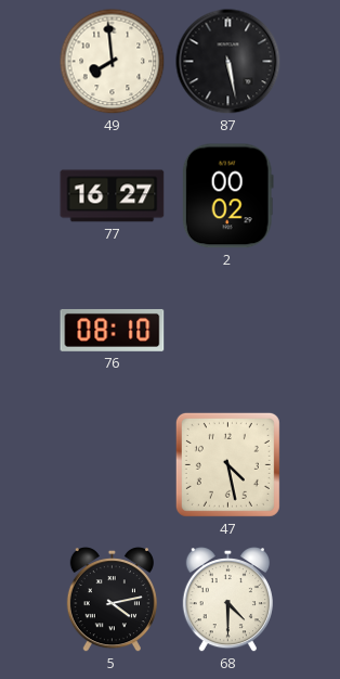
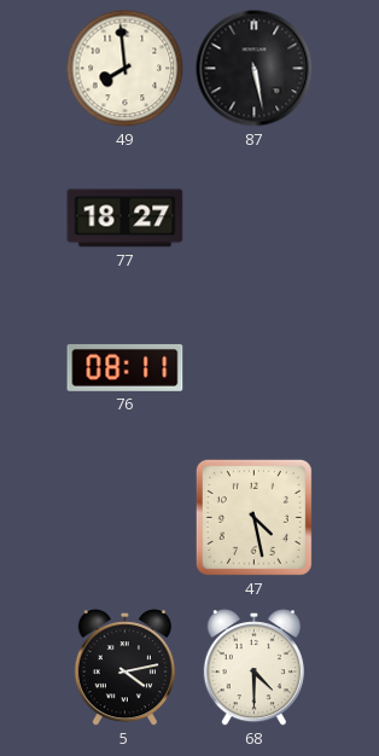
77: 16:27 -> 18:27
2: 00:02 -> none
76: 08:10 -> 08:11
